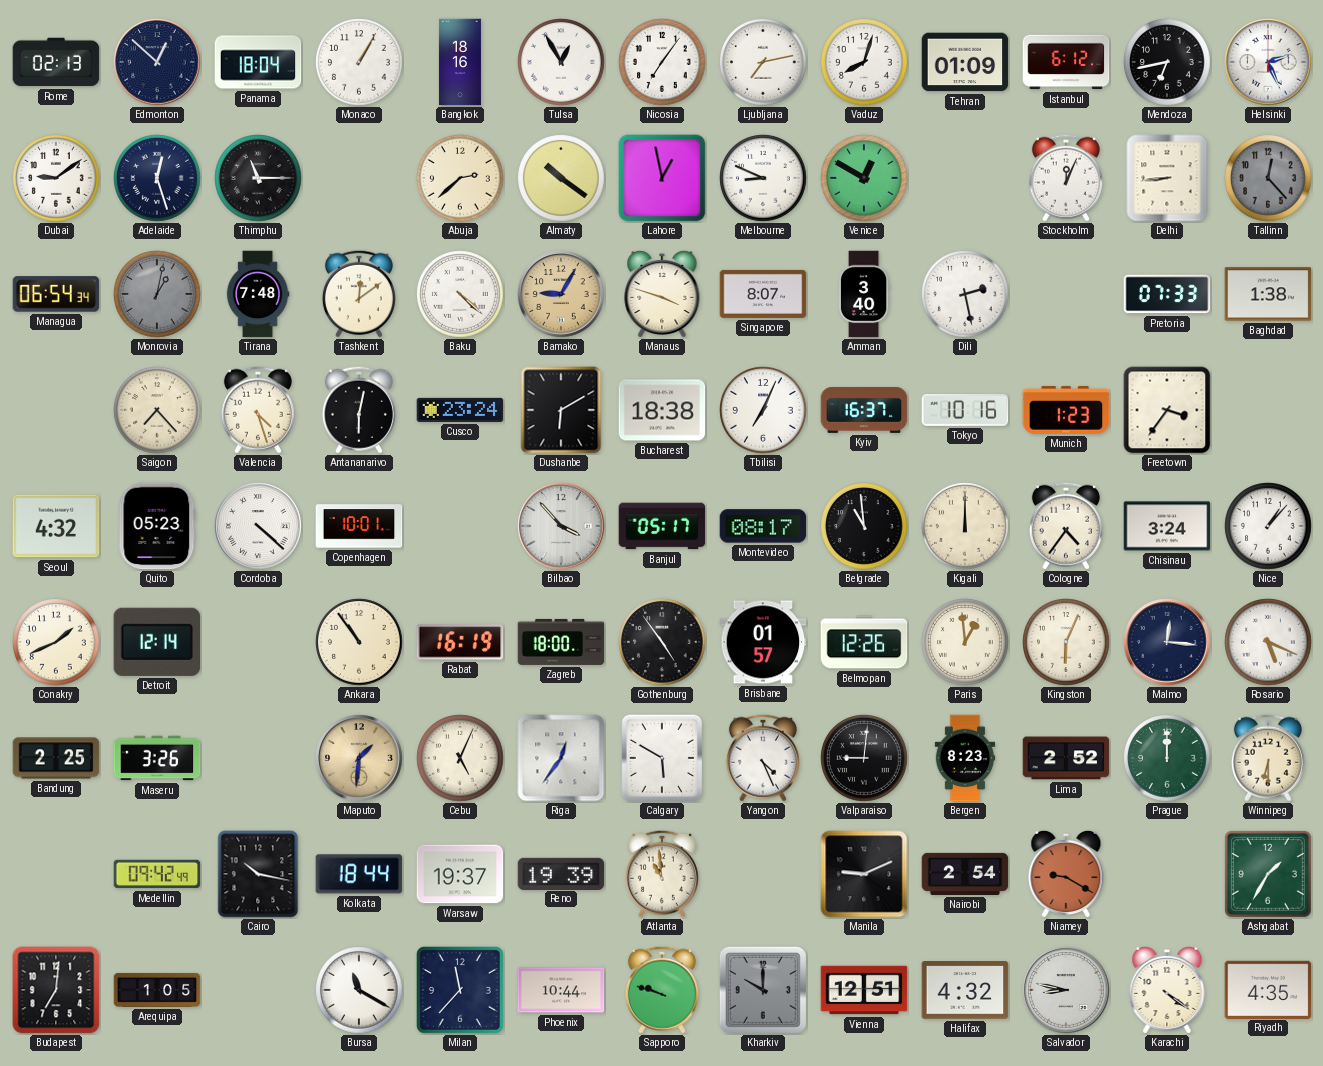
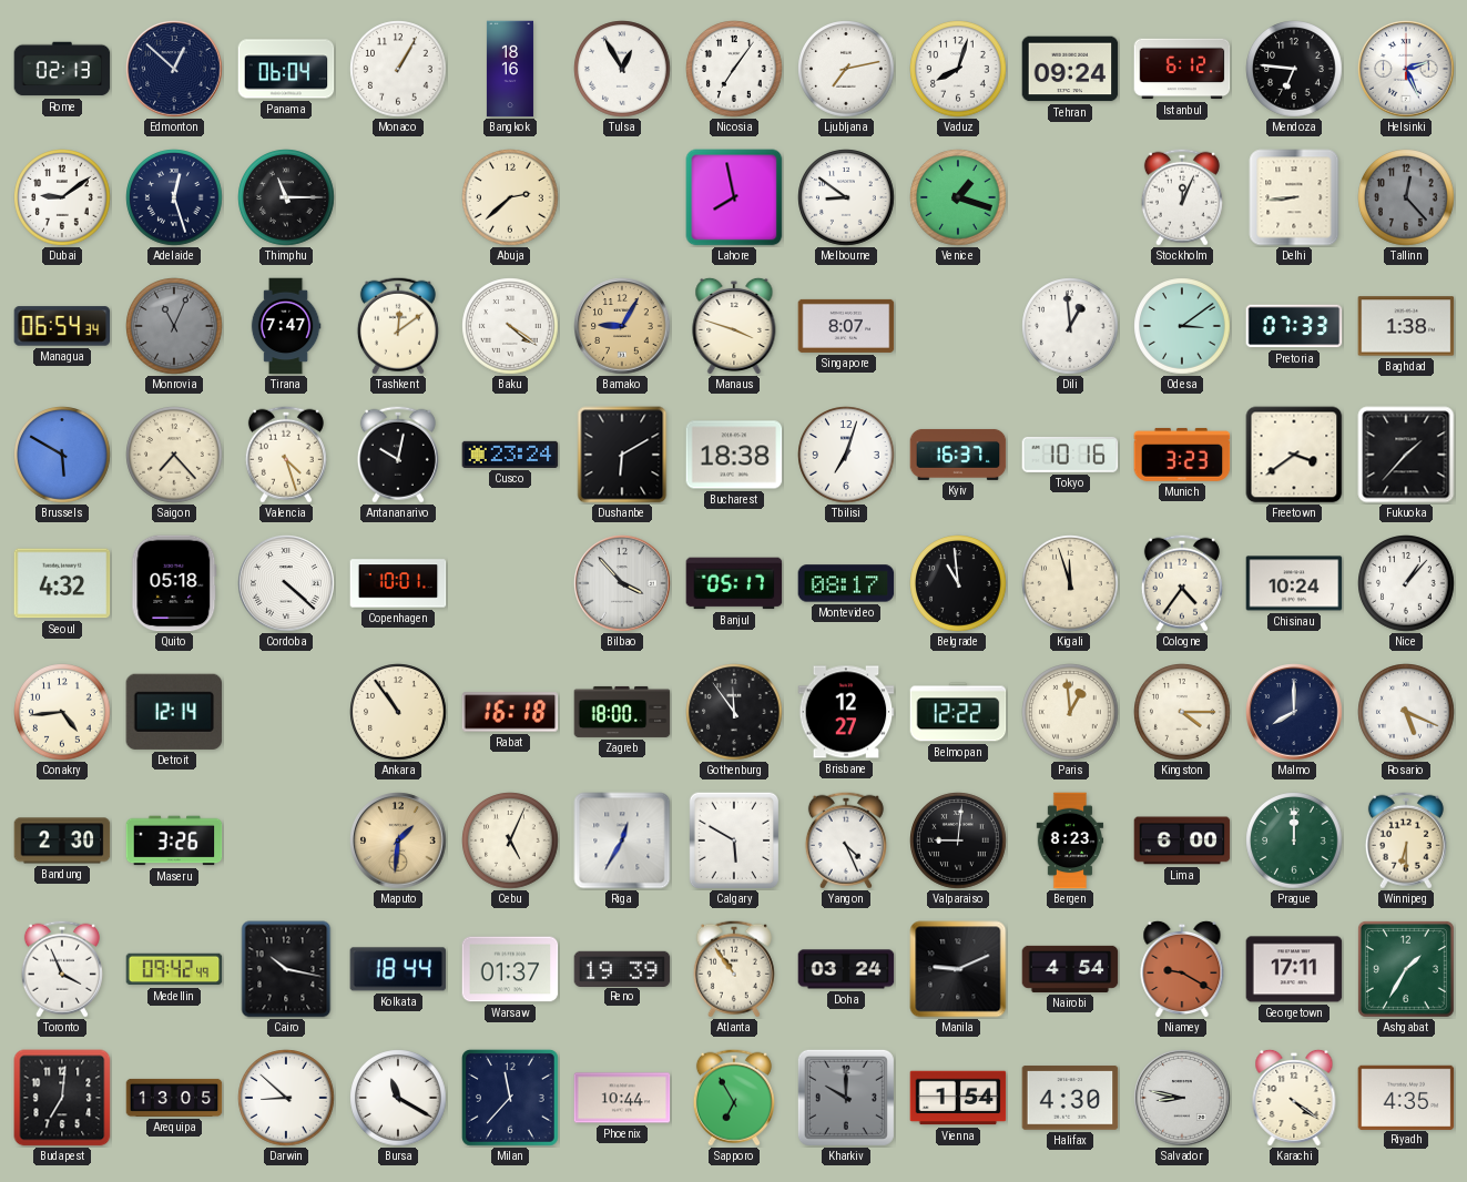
Panama: 18:04 -> 06:04
Tehran: 01:09 -> 09:24
Mendoza: 6:43 -> 6:46
Almaty: 10:21 -> none
Lahore: 12:58 -> 7:58
Melbourne: 8:49 -> 8:51
Venice: 12:50 -> 1:18
Monrovia: 1:02 -> 11:04
Tirana: 7:48 -> 7:47
Baku: 4:22 -> 4:21
Amman: 3:40 -> none
Dili: 2:28 -> 12:59
Odesa: none -> 3:09
Brussels: none -> 5:50
Antananarivo: 6:02 -> 10:02
Tbilisi: 7:04 -> 7:03
Munich: 1:23 -> 3:23
Freetown: 3:36 -> 3:39
Fukuoka: none -> 1:37
Quito: 05:23 -> 05:18
Kigali: 12:00 -> 11:57
Chisinau: 3:24 -> 10:24
Conakry: 1:41 -> 4:44
Rabat: 16:19 -> 16:18
Gothenburg: 4:54 -> 11:54
Brisbane: 01:57 -> 12:27
Belmopan: 12:26 -> 12:22
Kingston: 6:04 -> 4:15
Malmo: 12:16 -> 8:00
Bandung: 2:25 -> 2:30
Riga: 12:36 -> 12:35
Lima: 2:52 -> 6:00
Toronto: none -> 3:56
Warsaw: 19:37 -> 01:37
Atlanta: 10:59 -> 10:54
Doha: none -> 03:24
Nairobi: 2:54 -> 4:54
Georgetown: none -> 17:11
Arequipa: 1:05 -> 13:05
Darwin: none -> 8:52
Sapporo: 9:48 -> 6:55
Vienna: 12:51 -> 1:54
Halifax: 4:32 -> 4:30
